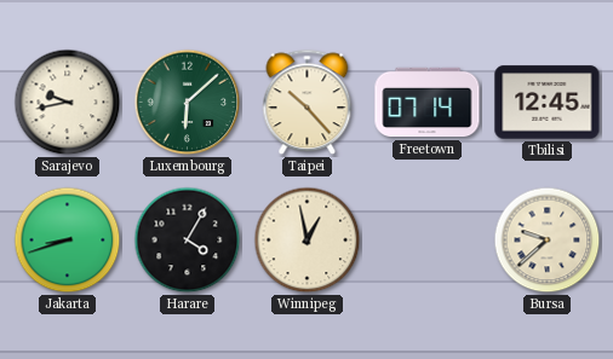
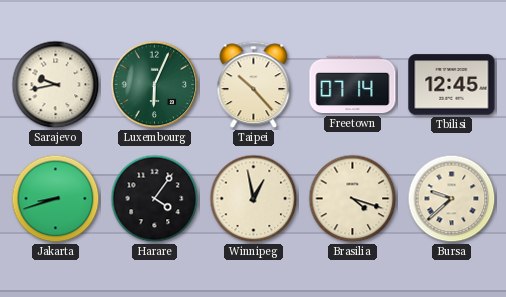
Luxembourg: 6:08 -> 6:04
Harare: 4:05 -> 4:06
Brasilia: none -> 4:18
